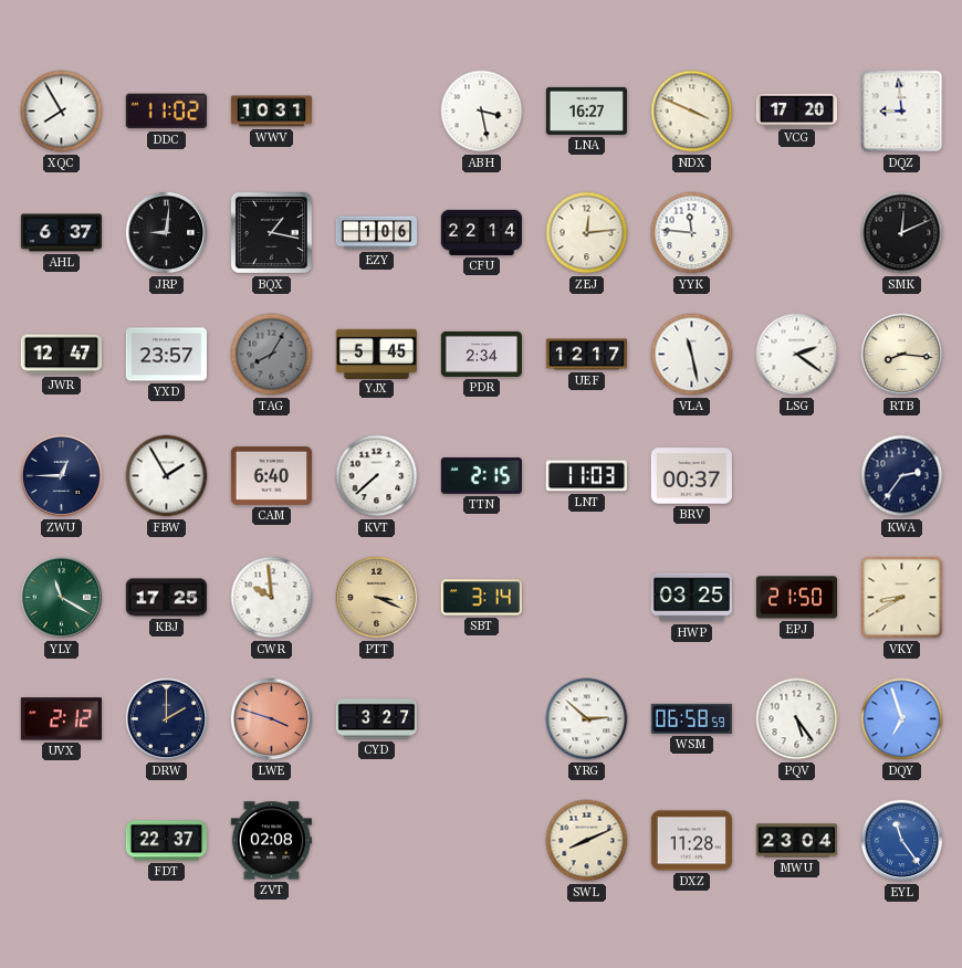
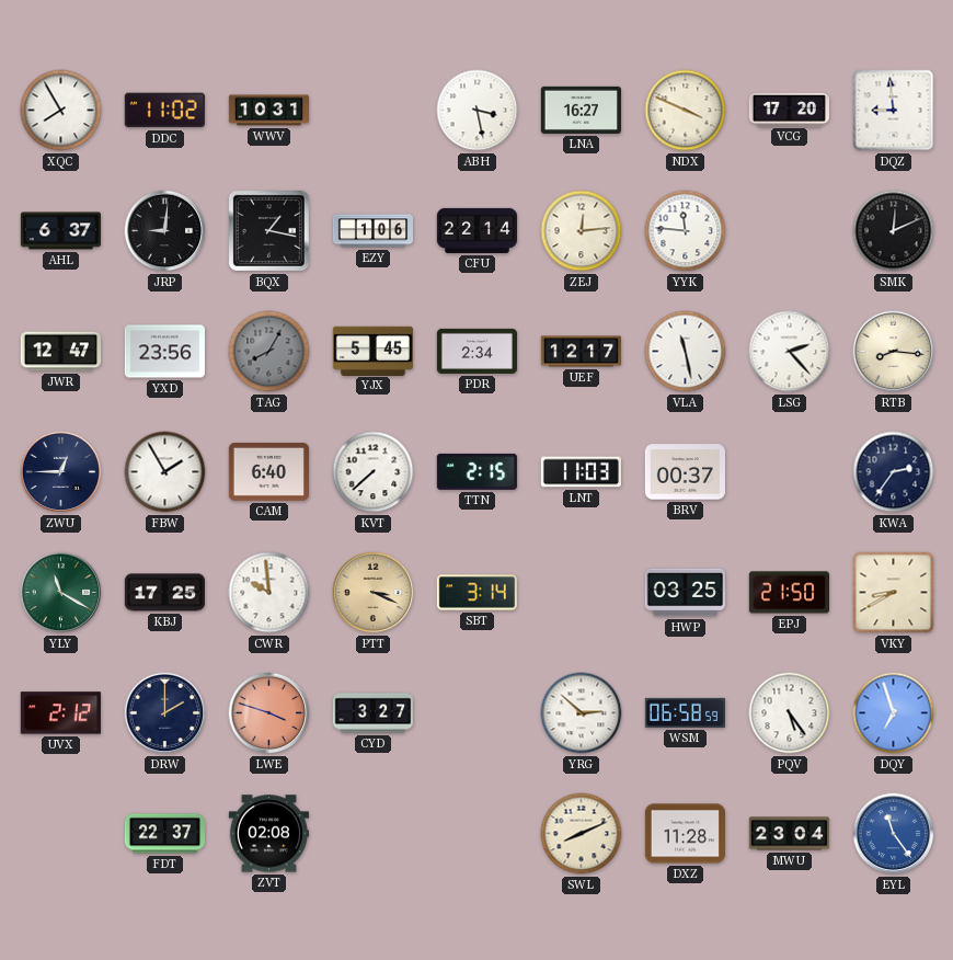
YXD: 23:57 -> 23:56
LSG: 2:21 -> 2:23
